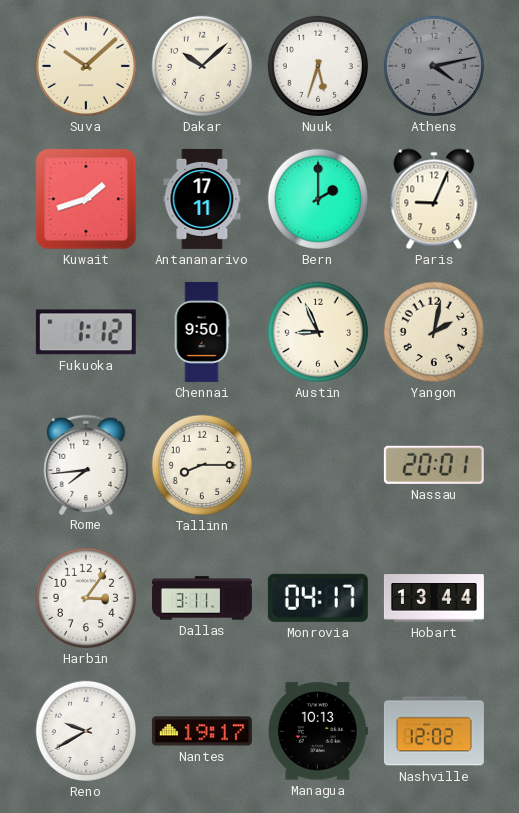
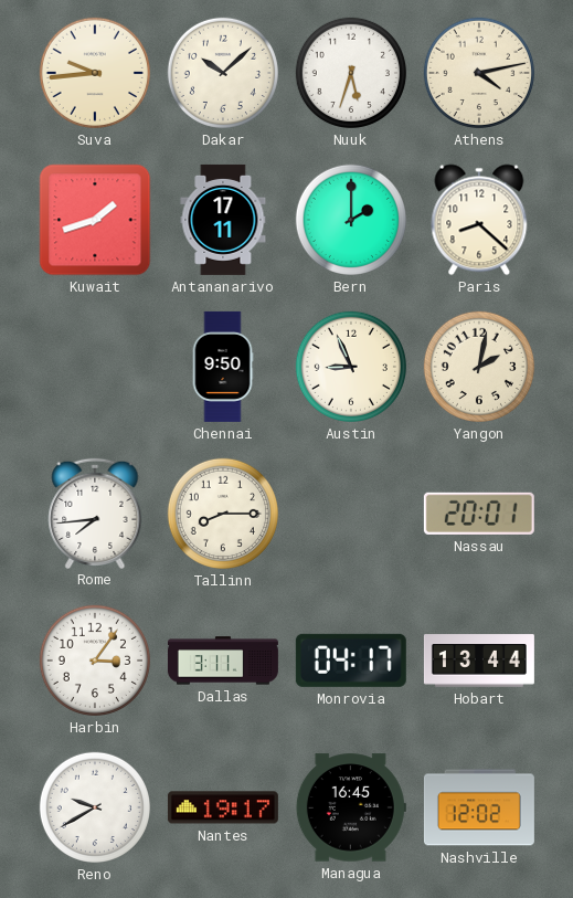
Suva: 10:08 -> 9:44
Athens dial: grey -> cream
Paris: 9:04 -> 8:22
Fukuoka: 1:12 -> none
Managua: 10:13 -> 16:45
